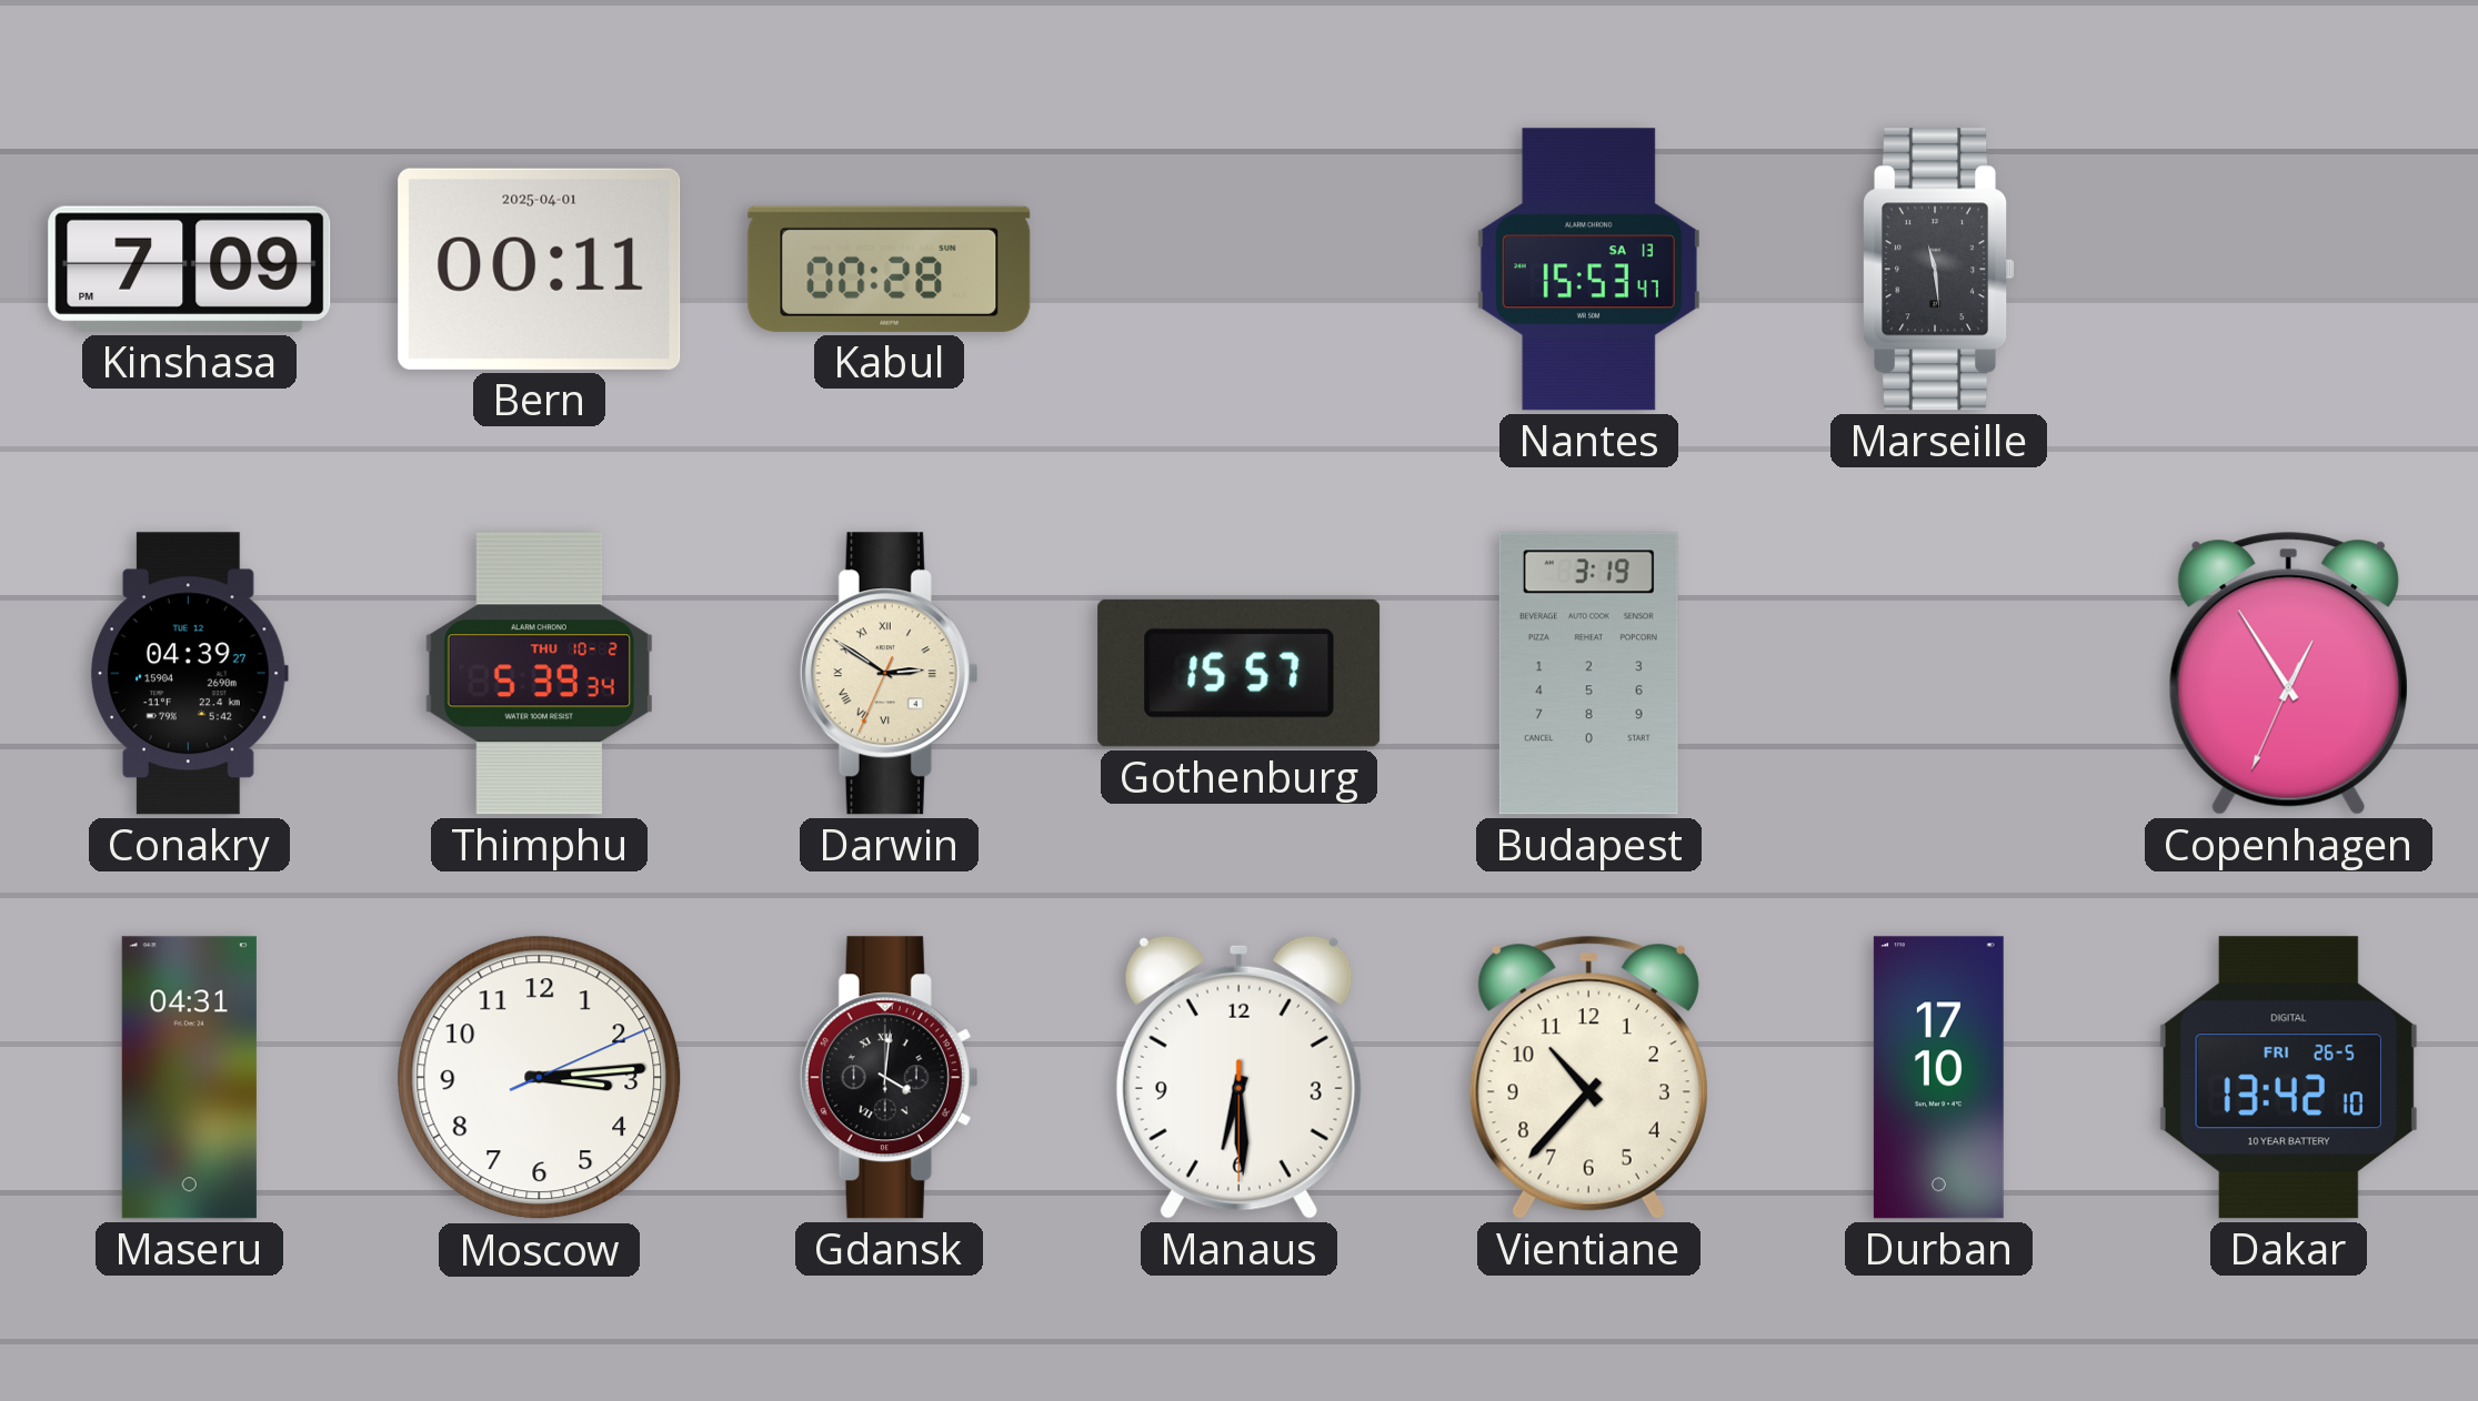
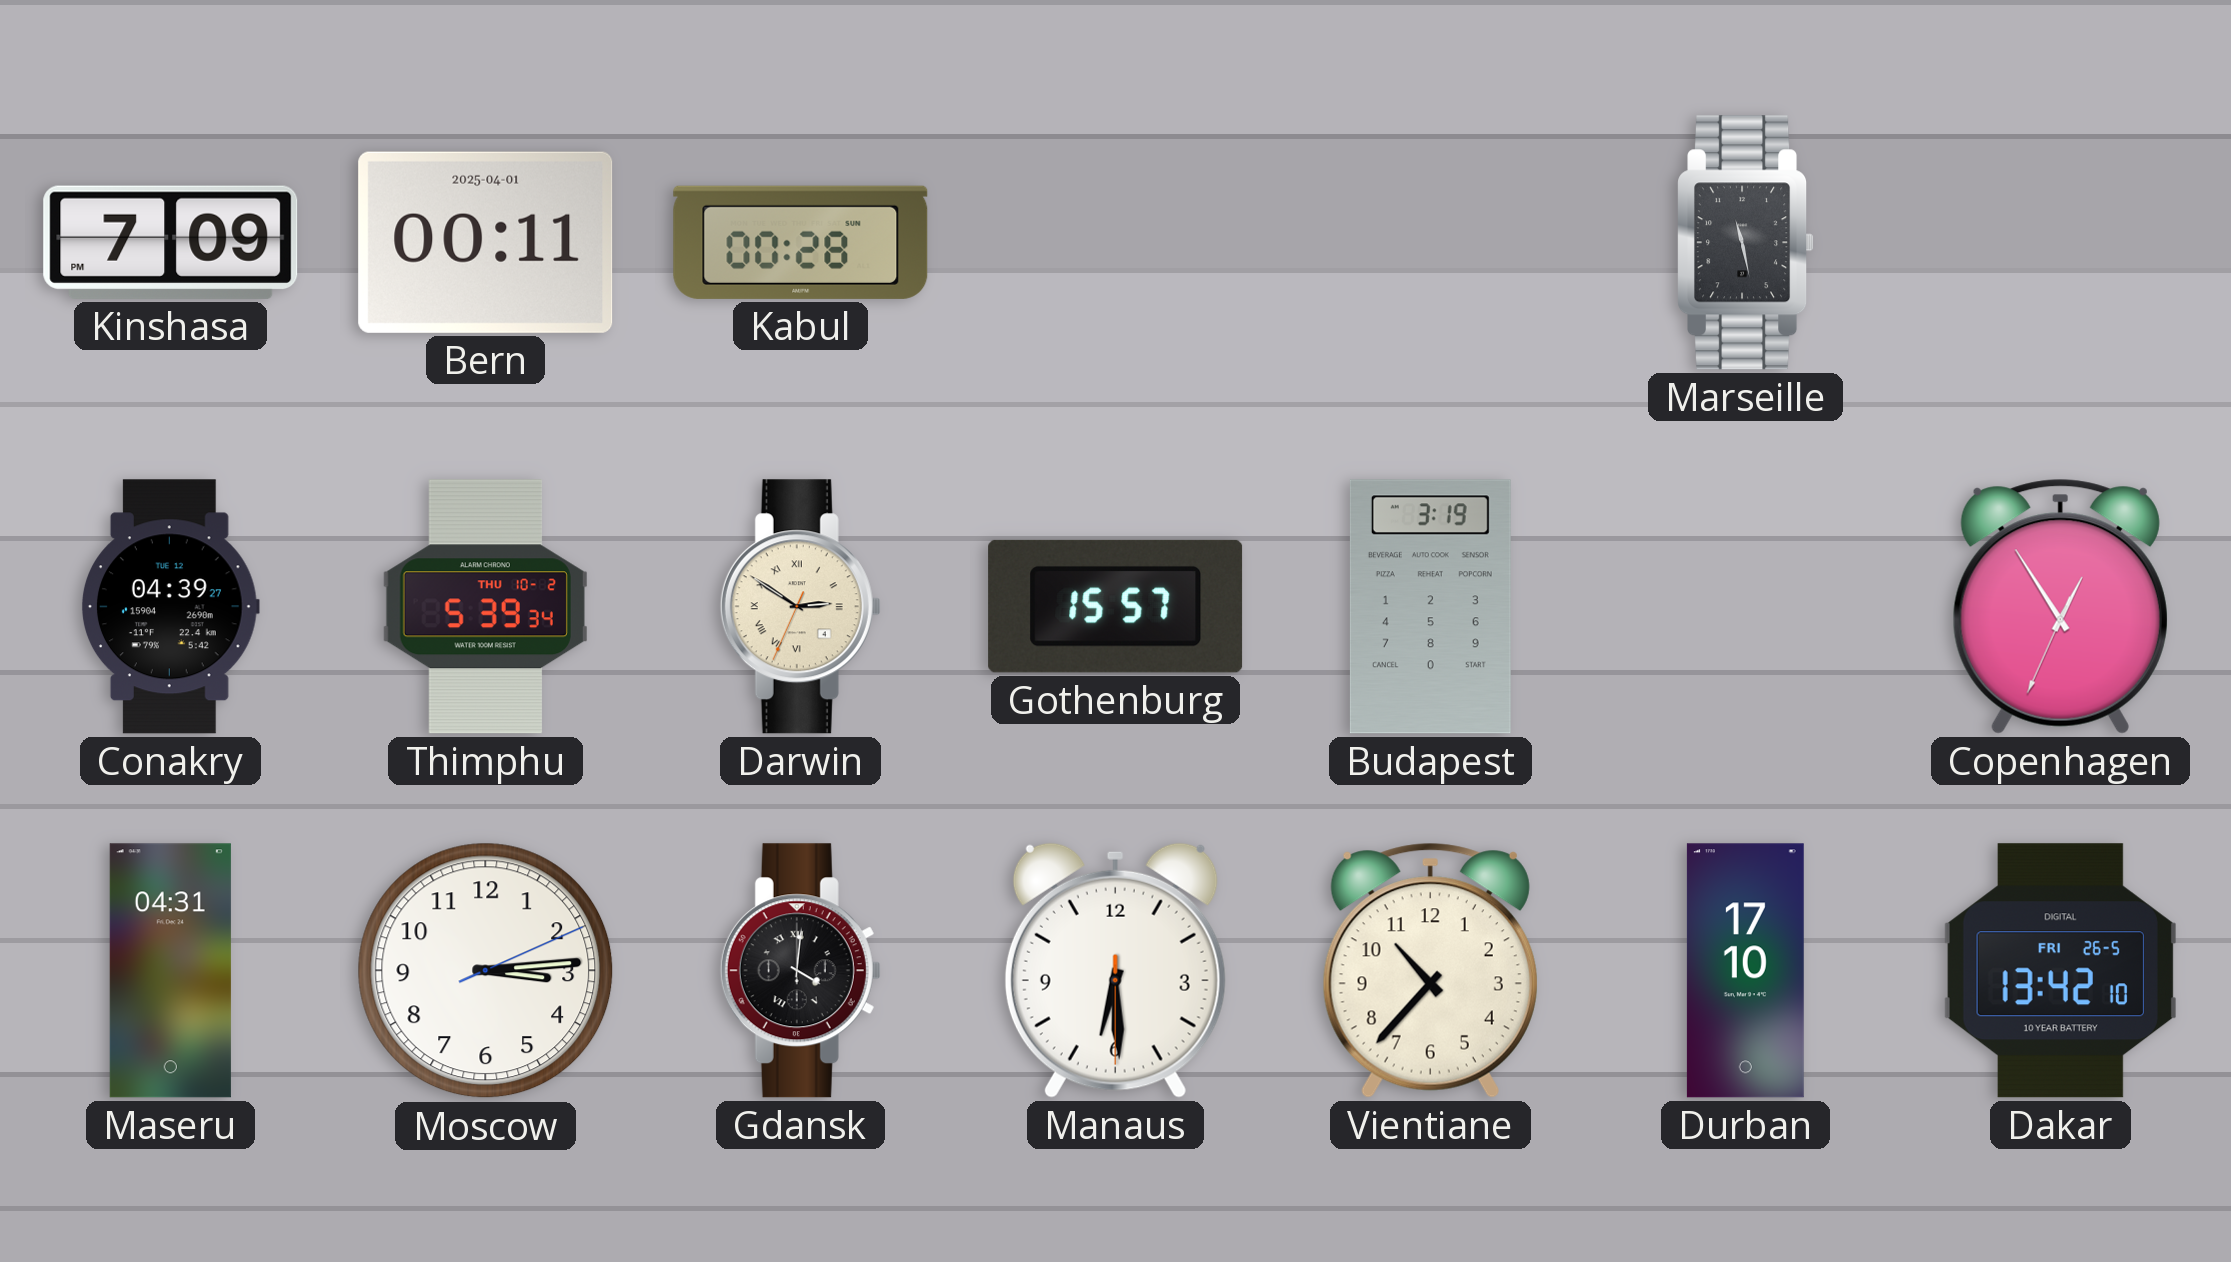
Nantes: 15:53 -> none
Marseille: 11:29 -> 11:28
